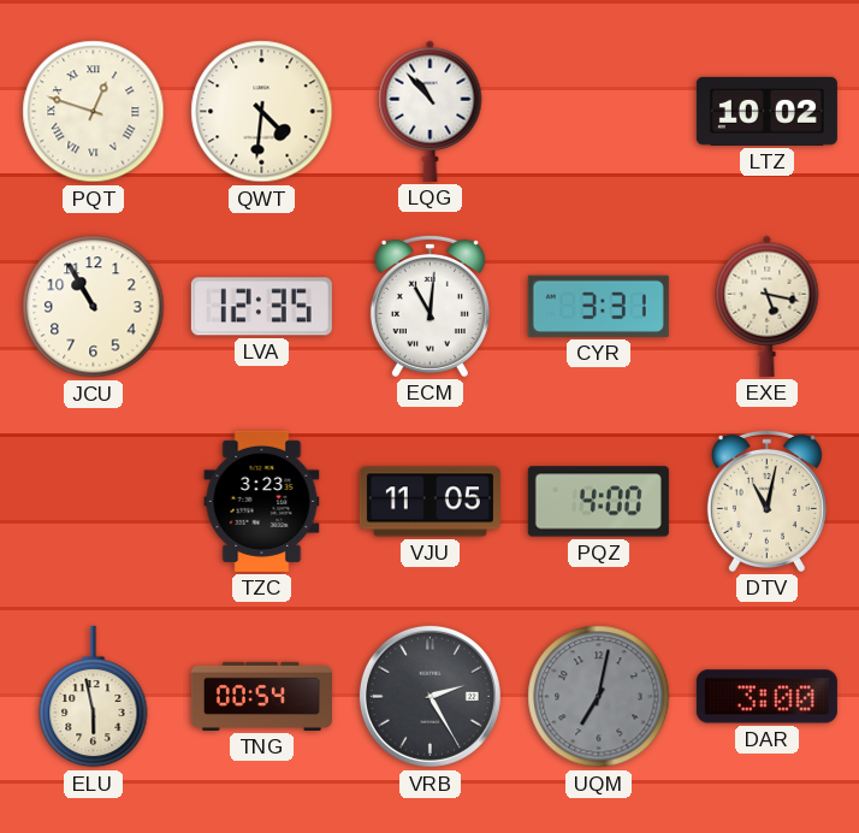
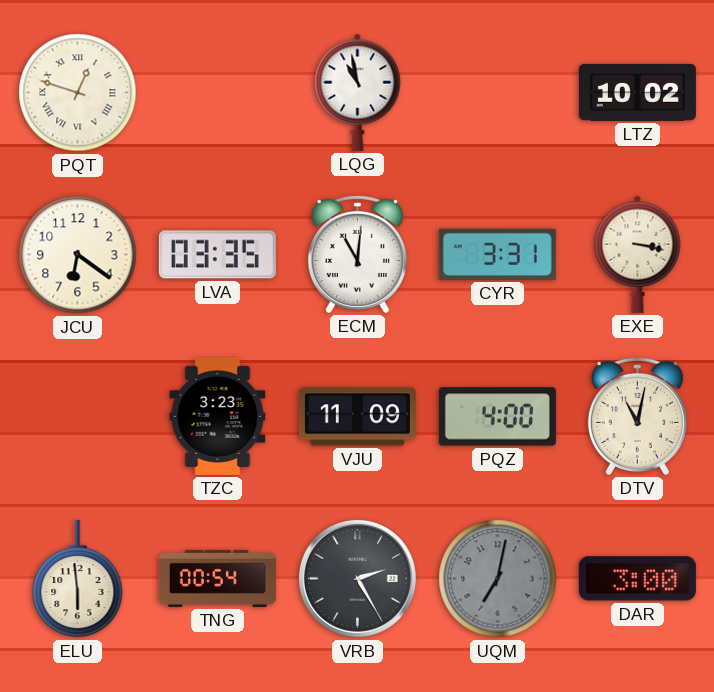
QWT: 4:31 -> none
LQG: 10:53 -> 10:58
JCU: 10:55 -> 6:21
LVA: 12:35 -> 03:35
EXE: 5:17 -> 3:17
VJU: 11:05 -> 11:09
ELU: 5:58 -> 5:59
